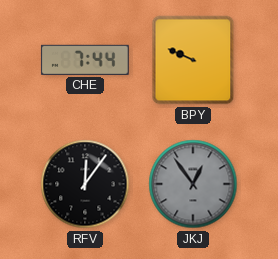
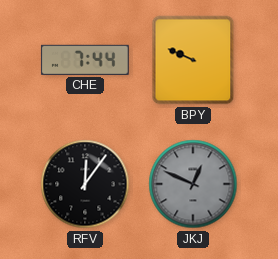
JKJ: 12:54 -> 12:49
